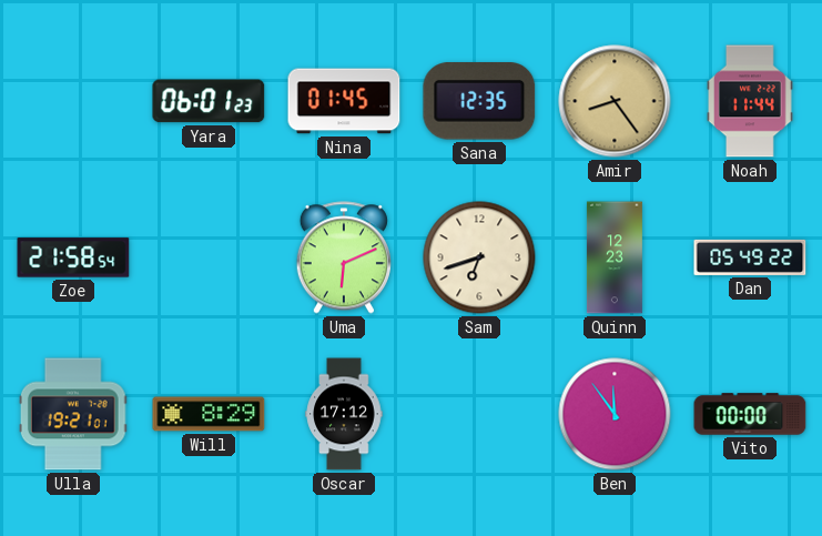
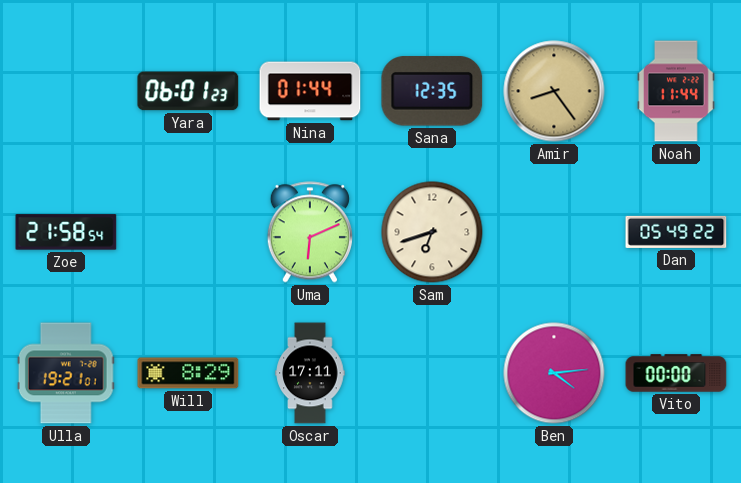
Nina: 01:45 -> 01:44
Quinn: 12:23 -> none
Oscar: 17:12 -> 17:11
Ben: 11:54 -> 4:14
